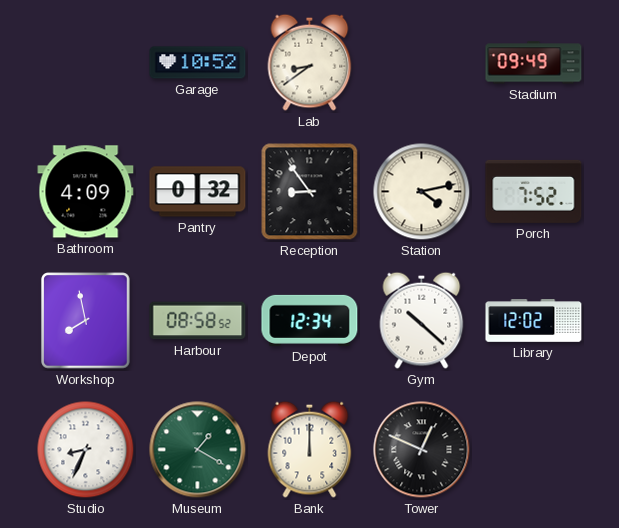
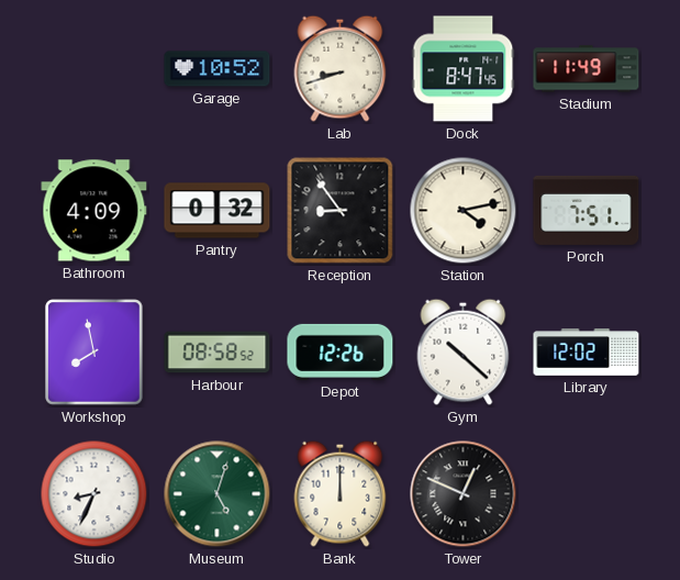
Lab: 8:39 -> 8:42
Dock: none -> 8:47
Stadium: 09:49 -> 11:49
Porch: 7:52 -> 7:51
Depot: 12:34 -> 12:26
Museum: 1:20 -> 5:03
